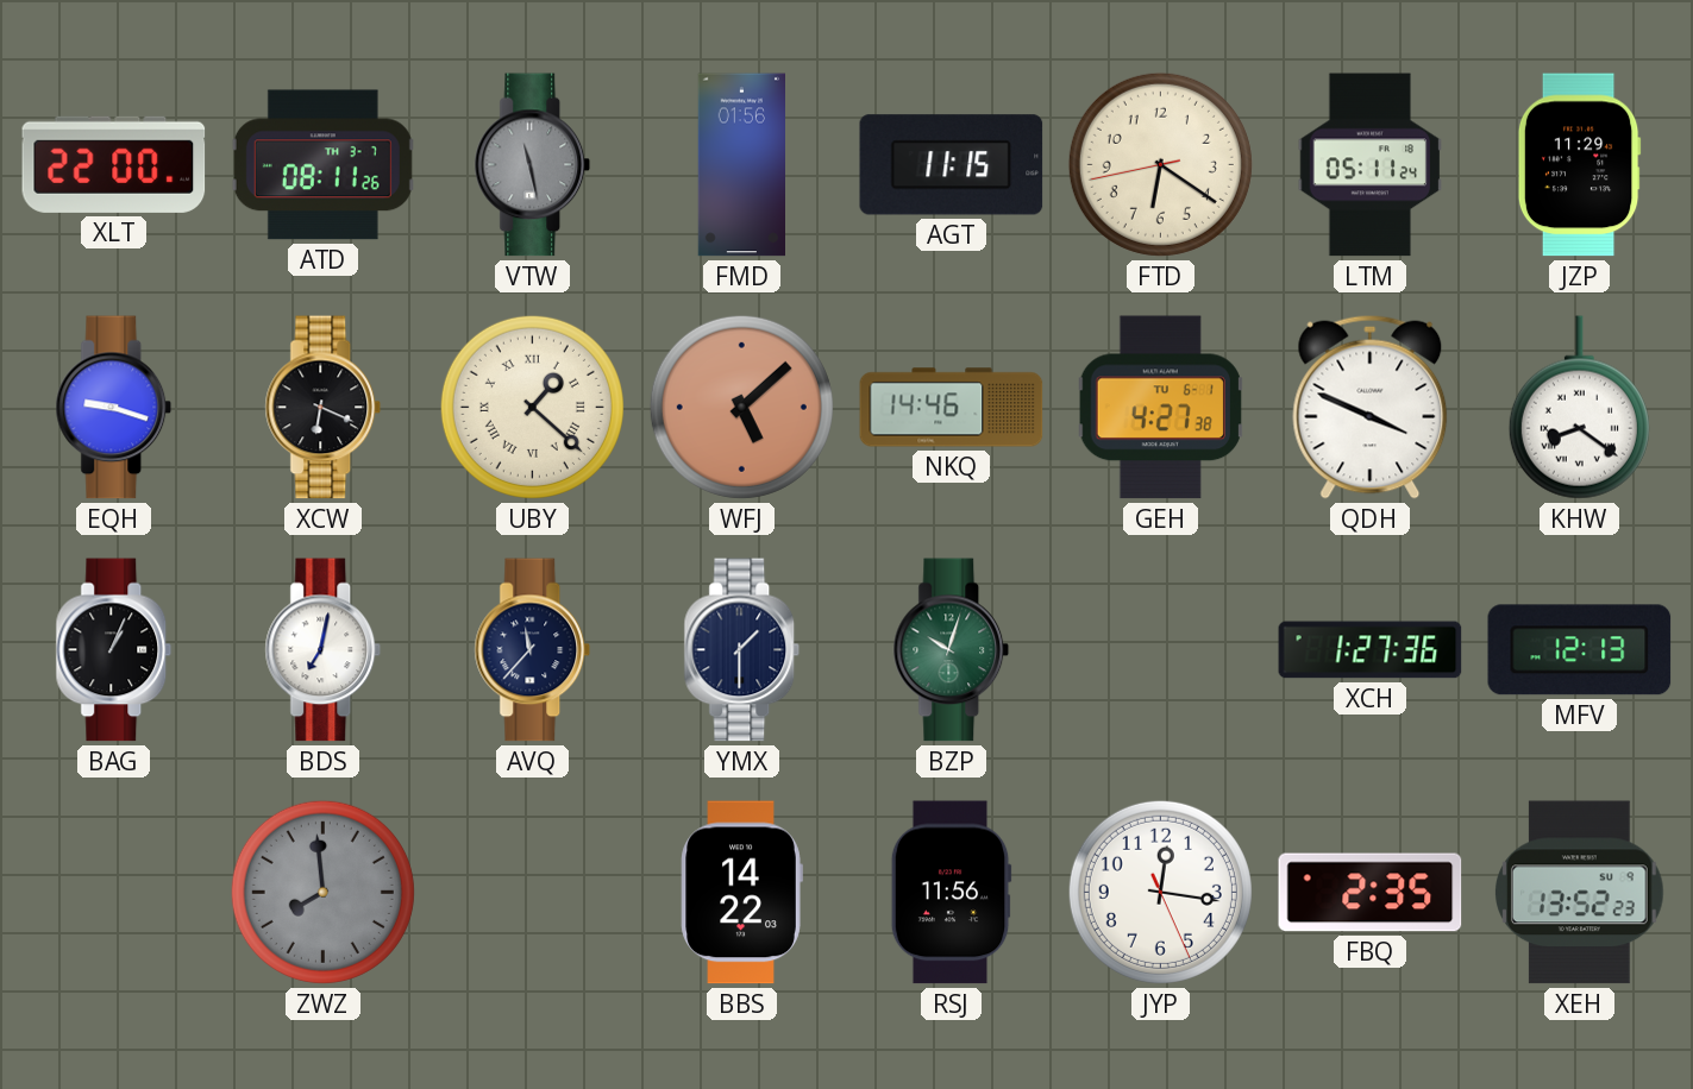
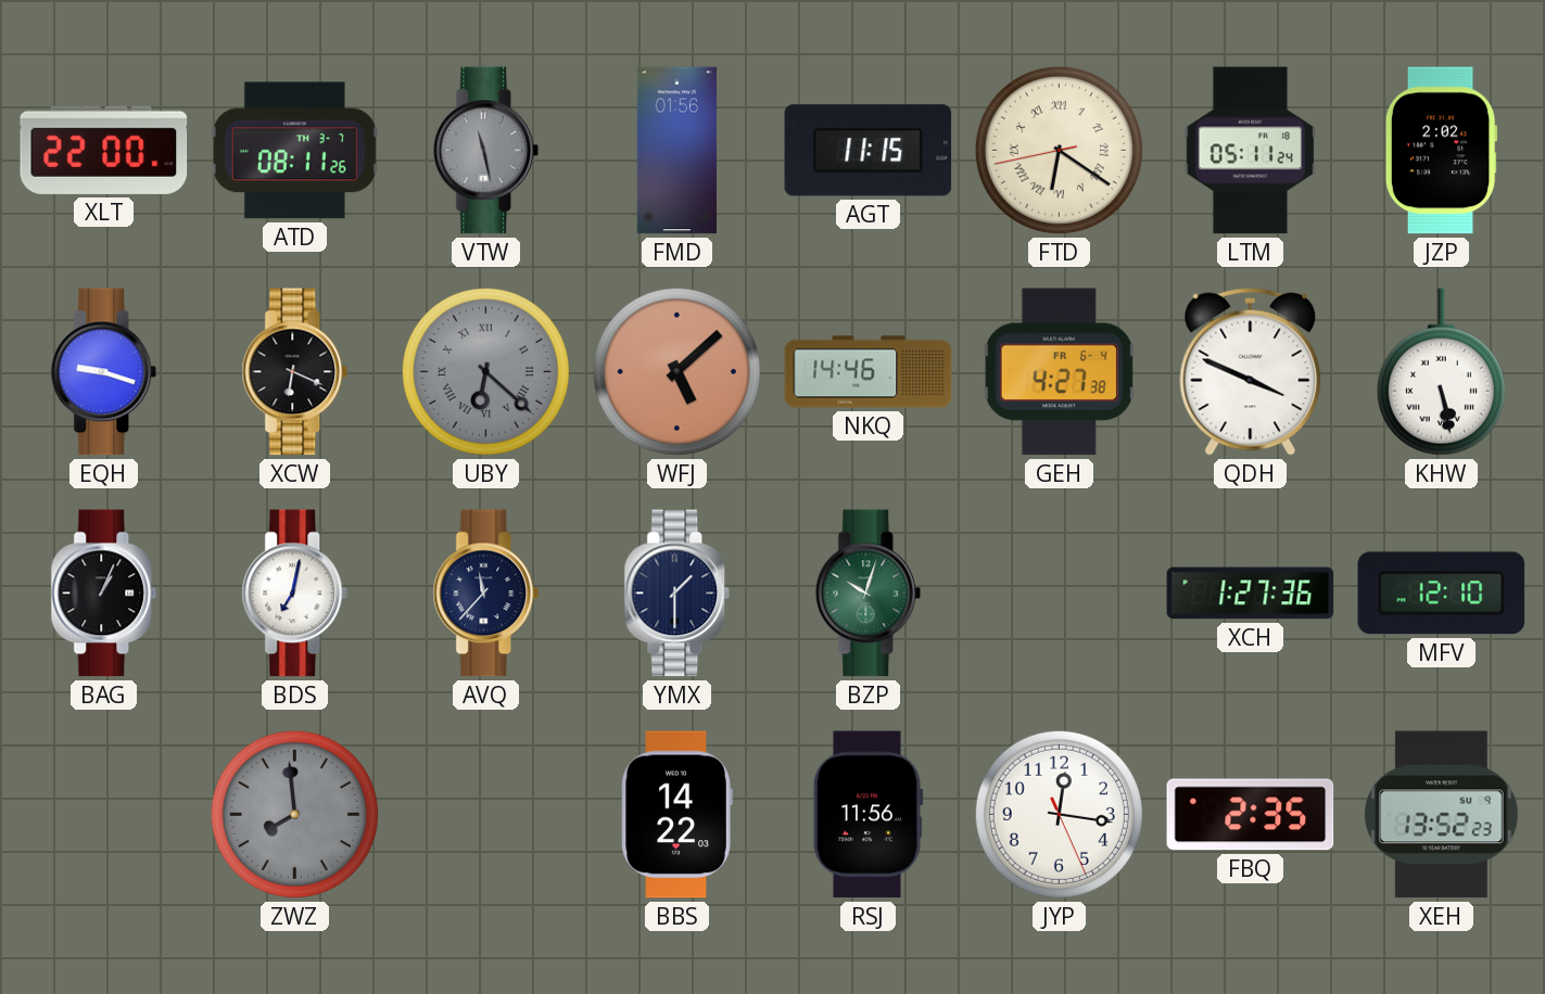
FTD numerals: Arabic -> Roman
JZP: 11:29 -> 2:02
UBY: 1:22 -> 6:22
UBY dial: cream -> grey
GEH date: TU 6-1 -> FR 6-4
KHW: 8:21 -> 5:28
MFV: 12:13 -> 12:10
